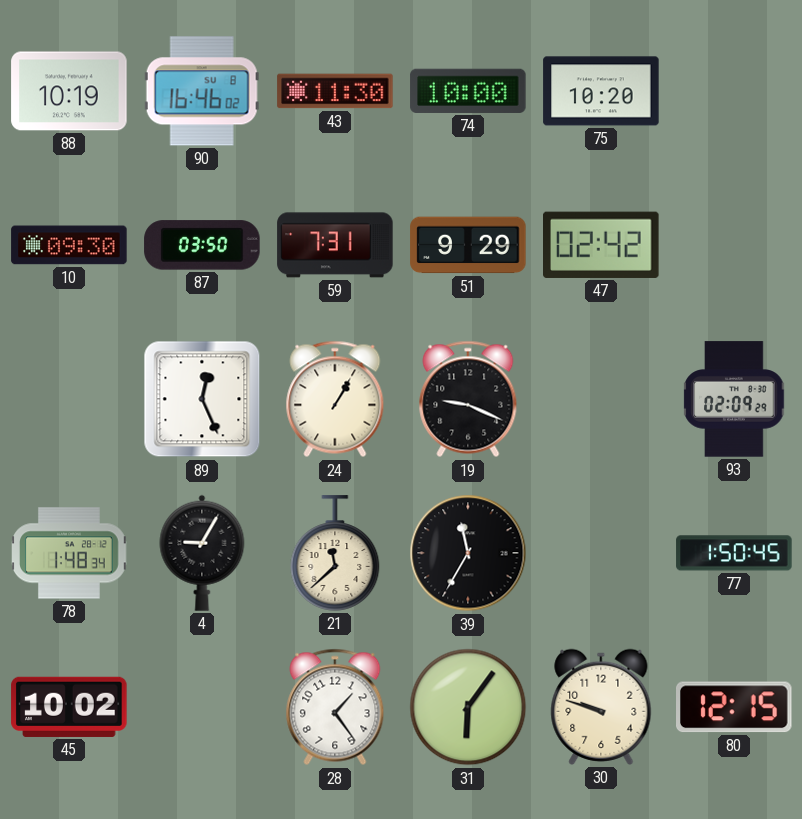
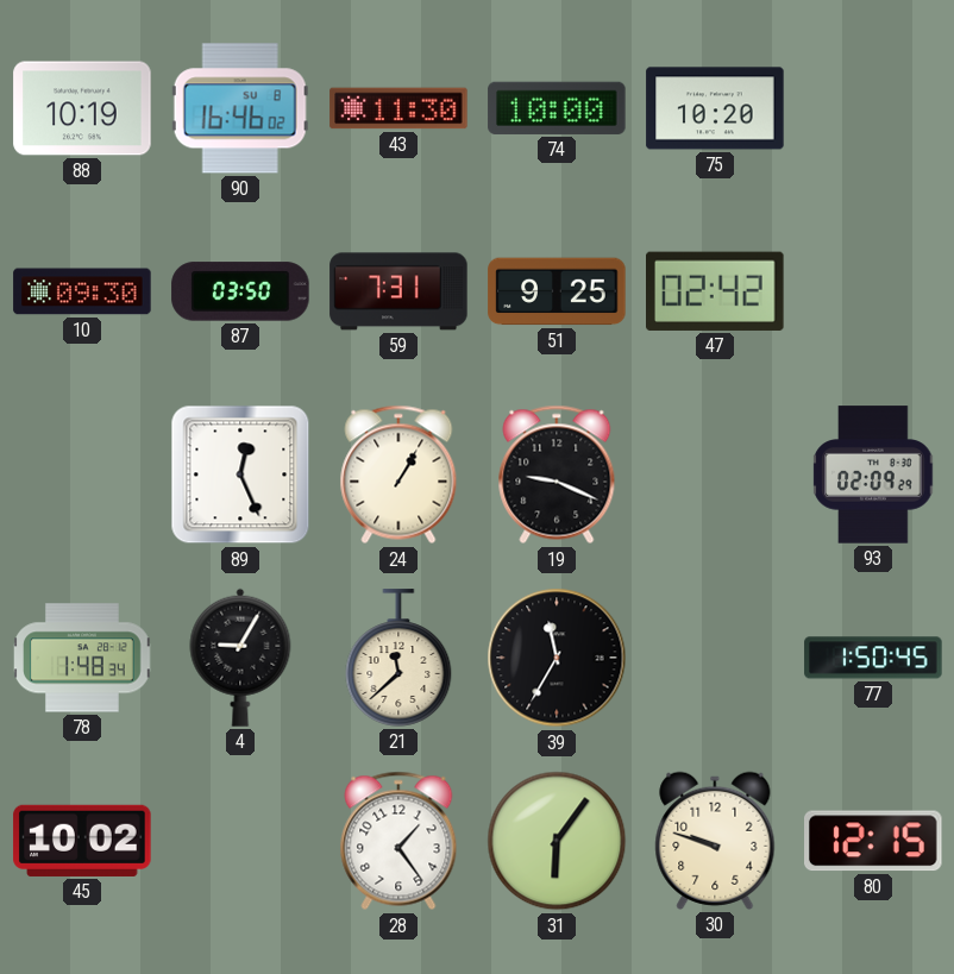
51: 9:29 -> 9:25
